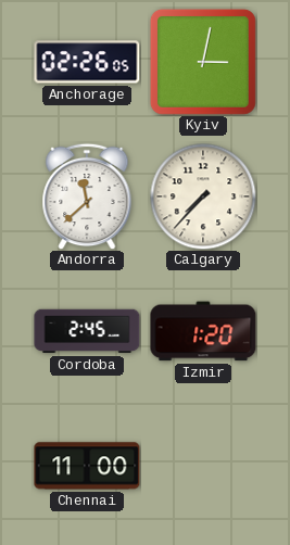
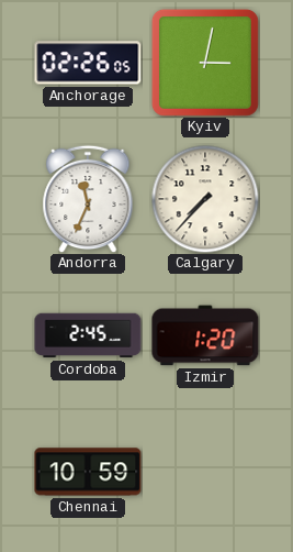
Andorra: 11:38 -> 11:34
Chennai: 11:00 -> 10:59
